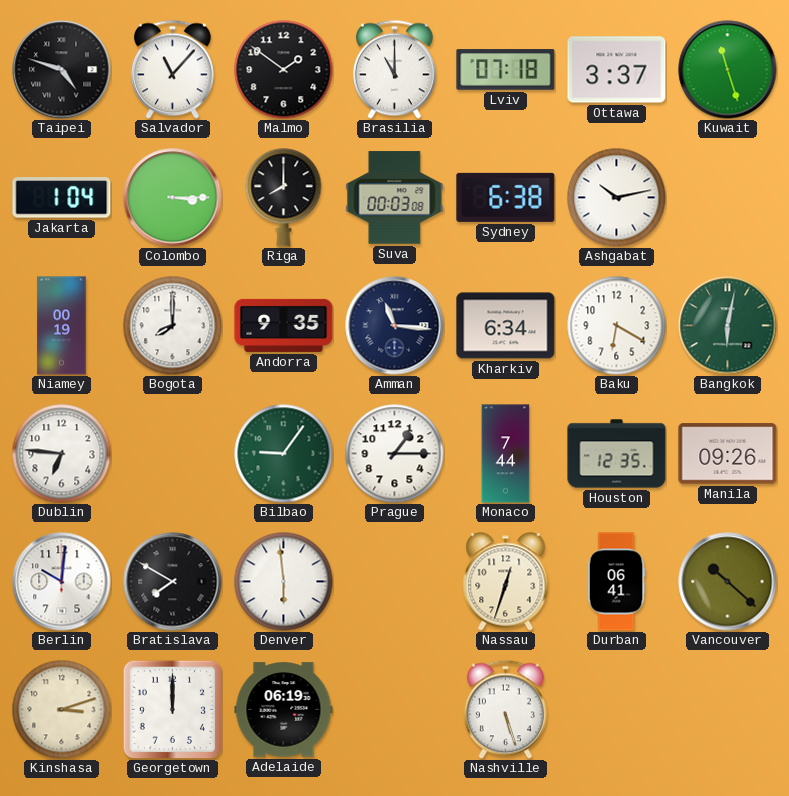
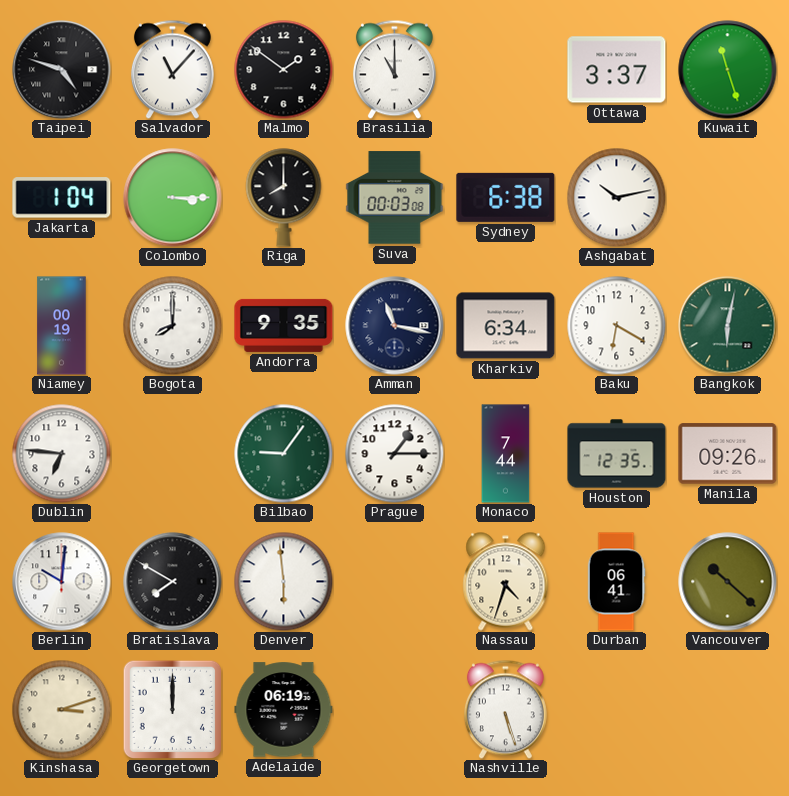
Lviv: 07:18 -> none
Amman: 11:16 -> 11:17
Nassau: 12:33 -> 4:33
